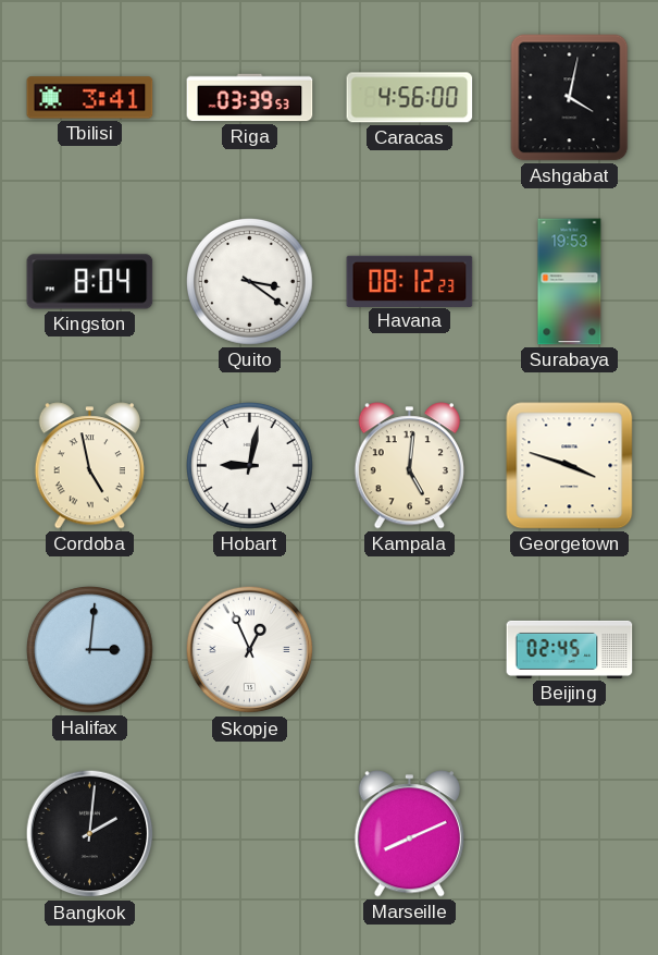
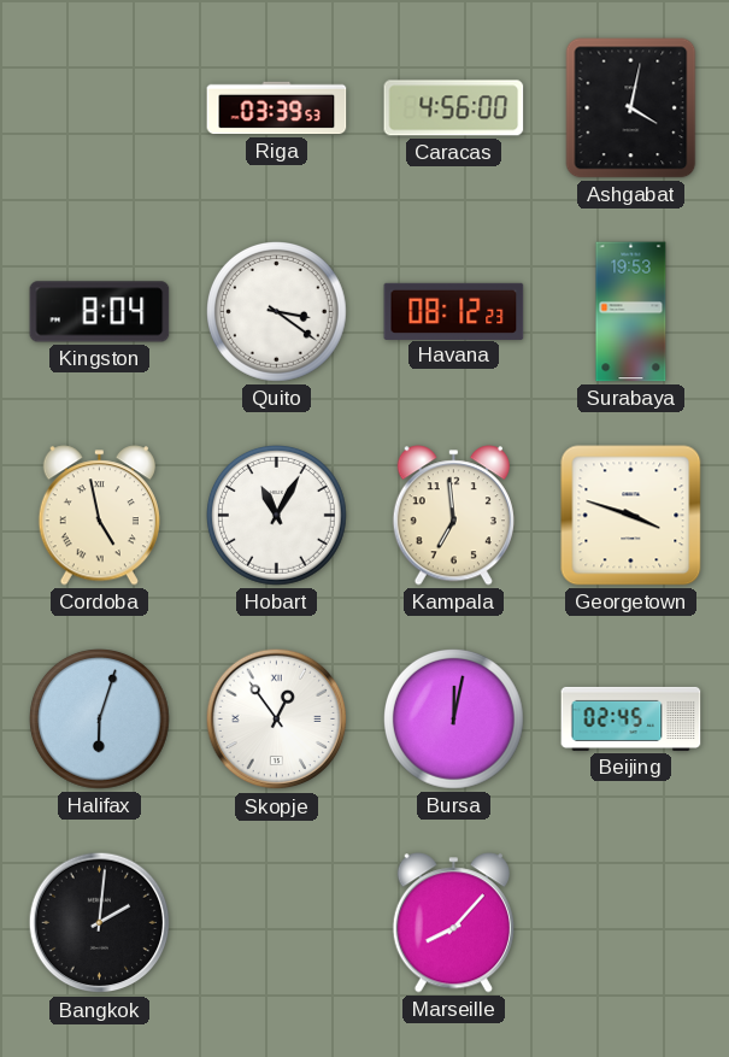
Tbilisi: 3:41 -> none
Hobart: 9:02 -> 11:05
Kampala: 5:01 -> 6:59
Halifax: 3:01 -> 6:03
Skopje: 12:56 -> 12:54
Bursa: none -> 12:02
Marseille: 8:11 -> 8:07
